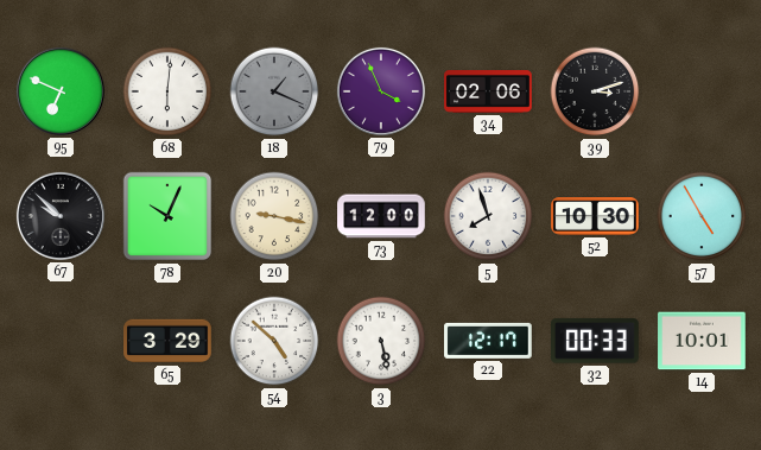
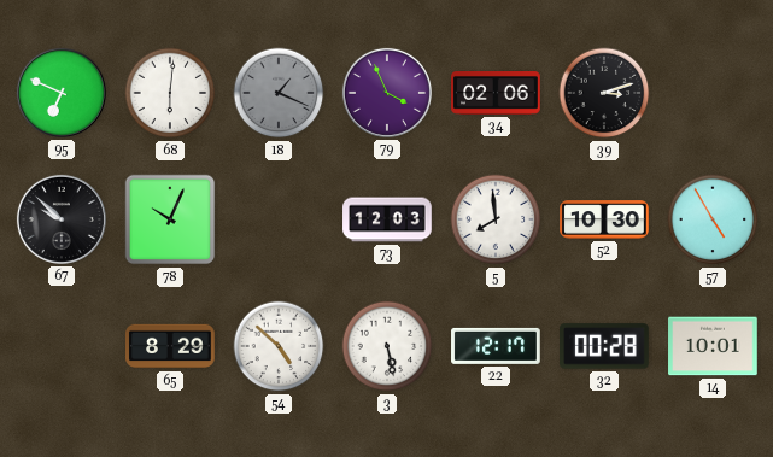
20: 9:17 -> none
73: 12:00 -> 12:03
5: 7:57 -> 7:59
65: 3:29 -> 8:29
32: 00:33 -> 00:28
